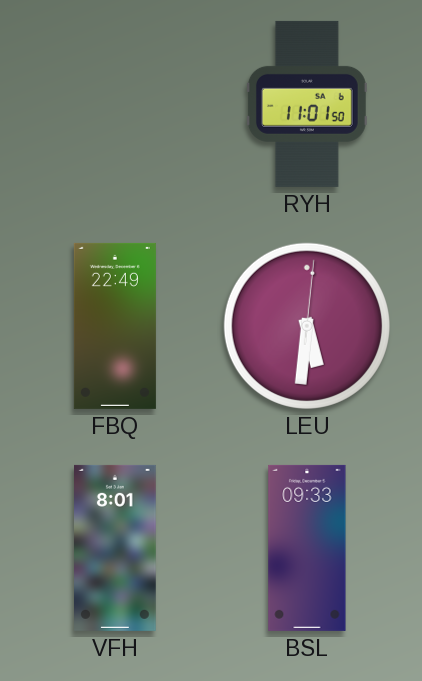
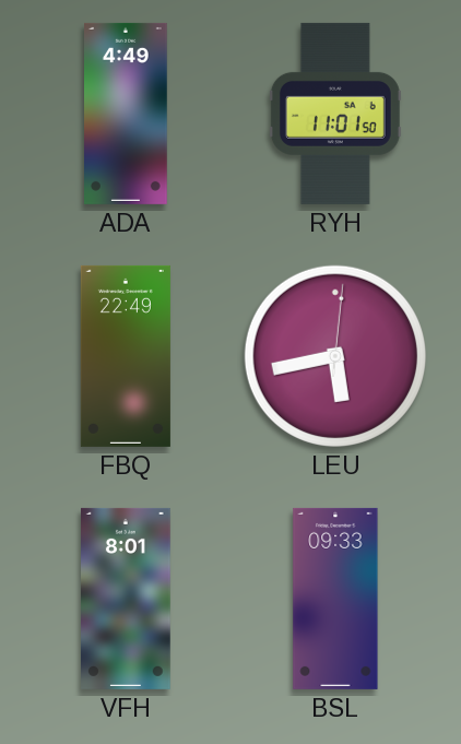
ADA: none -> 4:49
LEU: 5:31 -> 5:43
